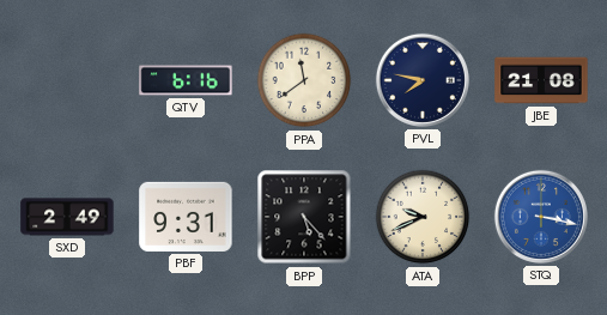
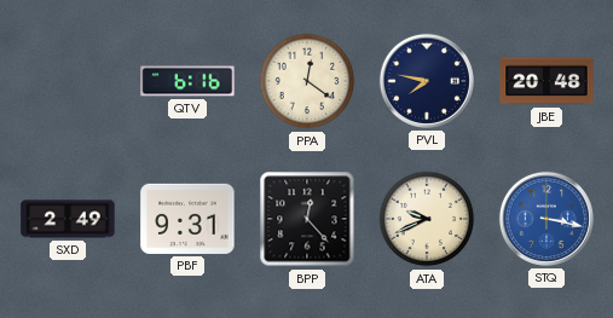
PPA: 11:39 -> 12:21
JBE: 21:08 -> 20:48
BPP: 5:23 -> 12:23
